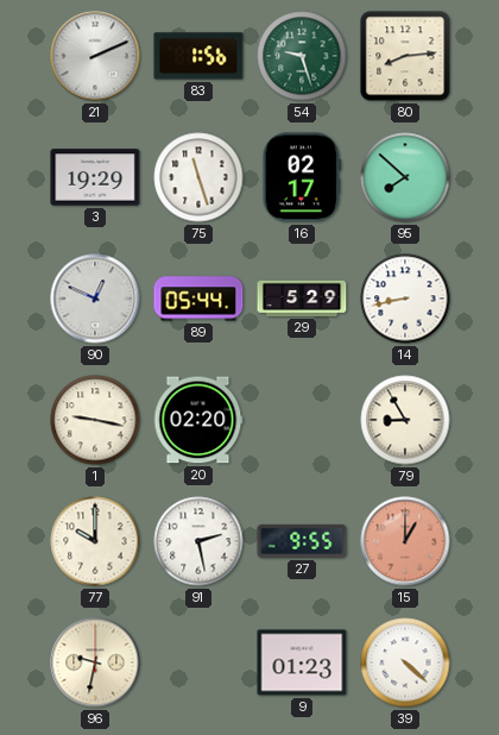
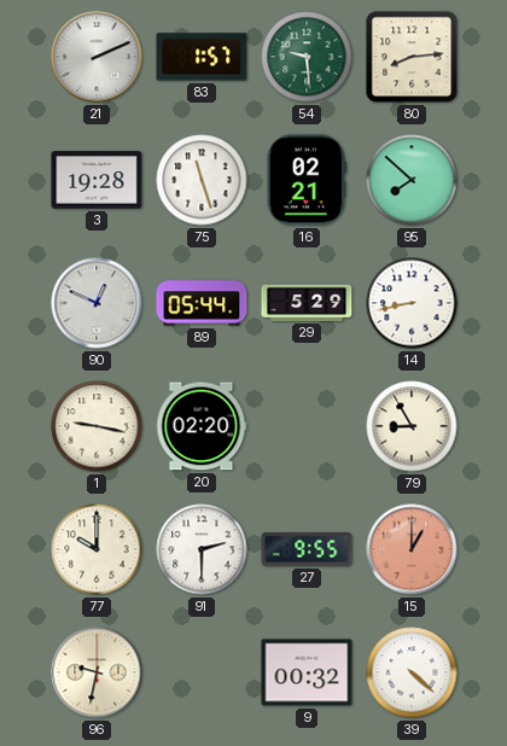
83: 1:56 -> 1:57
54: 9:27 -> 9:29
3: 19:29 -> 19:28
16: 02:17 -> 02:21
91: 2:28 -> 2:30
9: 01:23 -> 00:32
